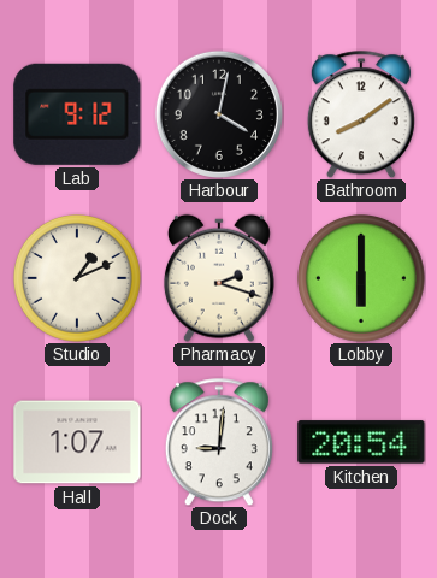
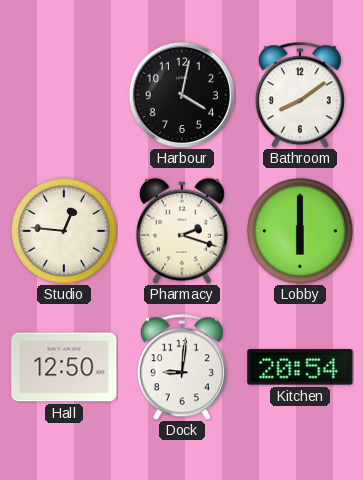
Lab: 9:12 -> none
Studio: 1:11 -> 12:46
Hall: 1:07 -> 12:50
